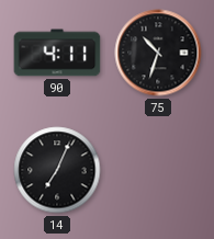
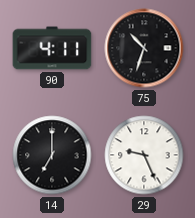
14: 7:04 -> 7:00
29: none -> 9:26
